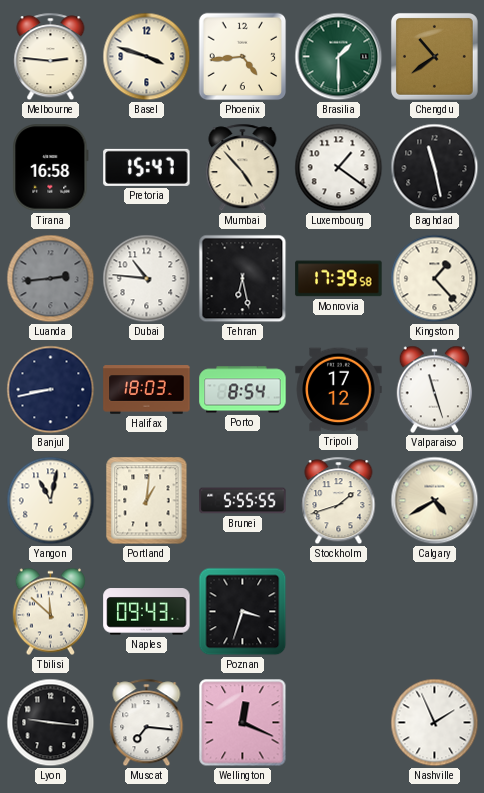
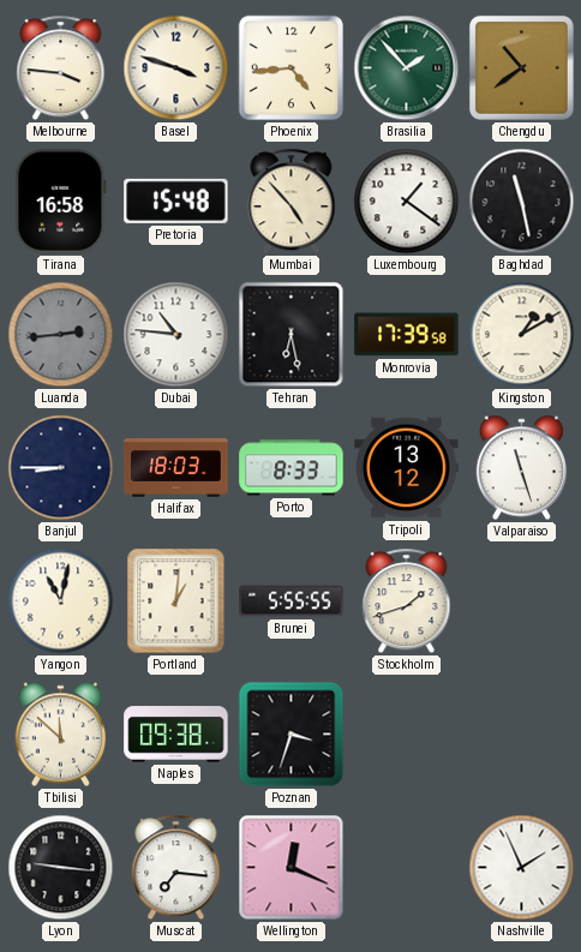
Melbourne: 2:46 -> 3:46
Brasilia: 1:30 -> 1:53
Pretoria: 15:47 -> 15:48
Kingston: 1:23 -> 1:10
Banjul: 8:43 -> 8:45
Porto: 8:54 -> 8:33
Tripoli: 17:12 -> 13:12
Calgary: 4:40 -> none
Naples: 09:43 -> 09:38
